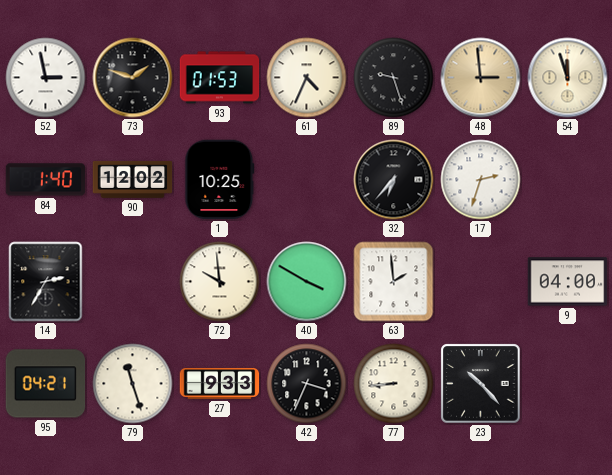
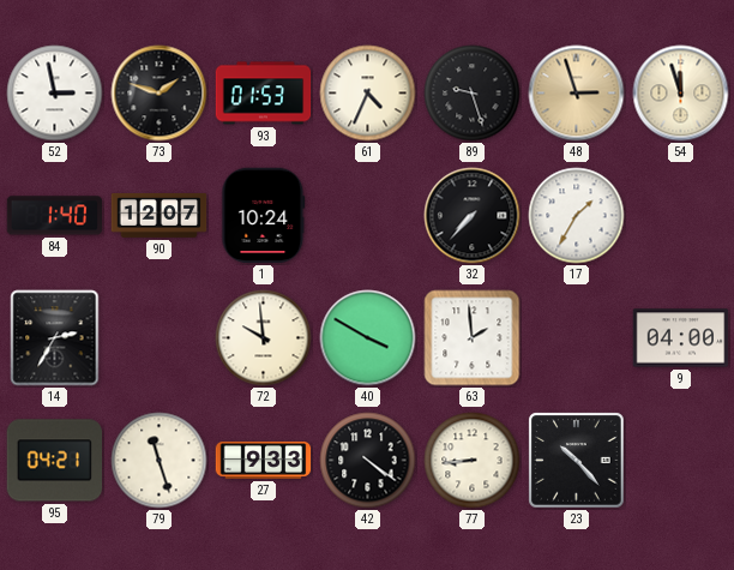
48: 2:59 -> 2:57
90: 12:02 -> 12:07
1: 10:25 -> 10:24
32: 6:37 -> 7:37
17: 2:33 -> 1:35
42: 3:34 -> 4:21
